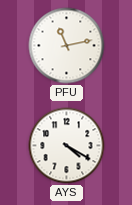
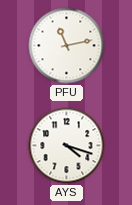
AYS: 4:20 -> 4:18
